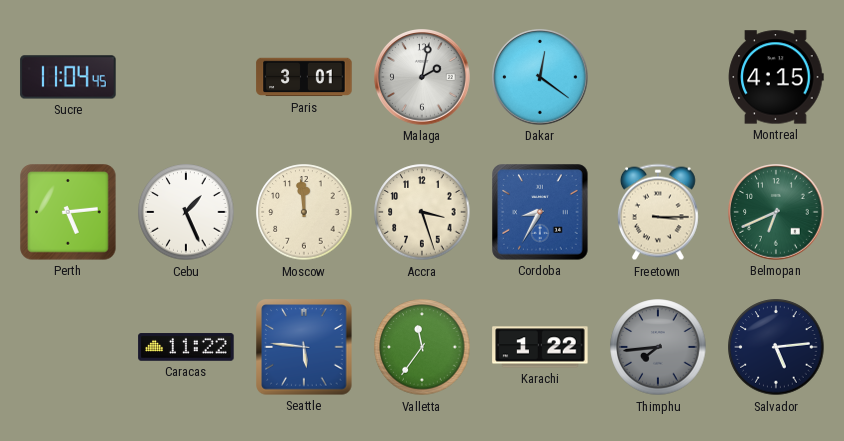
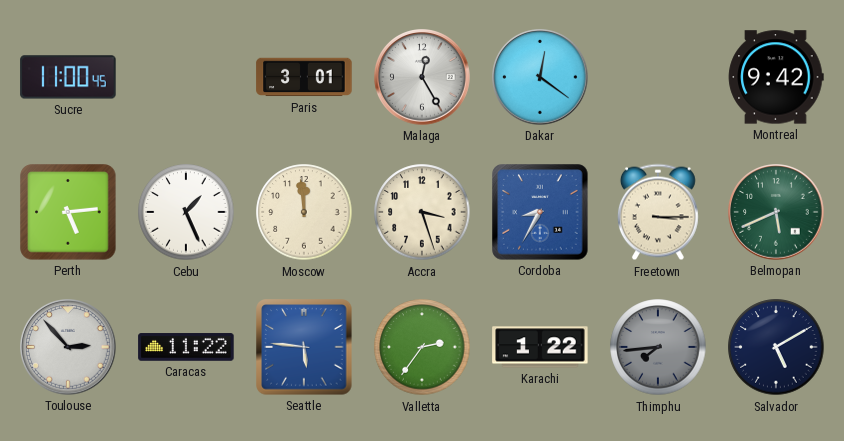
Sucre: 11:04 -> 11:00
Malaga: 2:02 -> 12:25
Montreal: 4:15 -> 9:42
Belmopan: 6:41 -> 5:41
Toulouse: none -> 2:53
Valletta: 11:36 -> 2:36
Salvador: 5:14 -> 5:10
